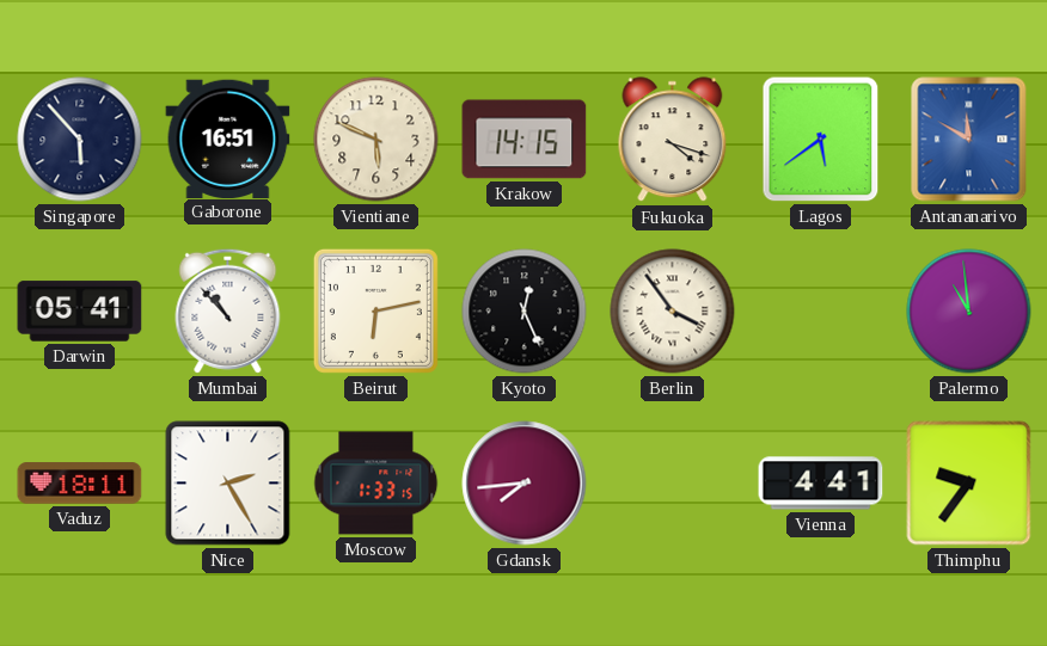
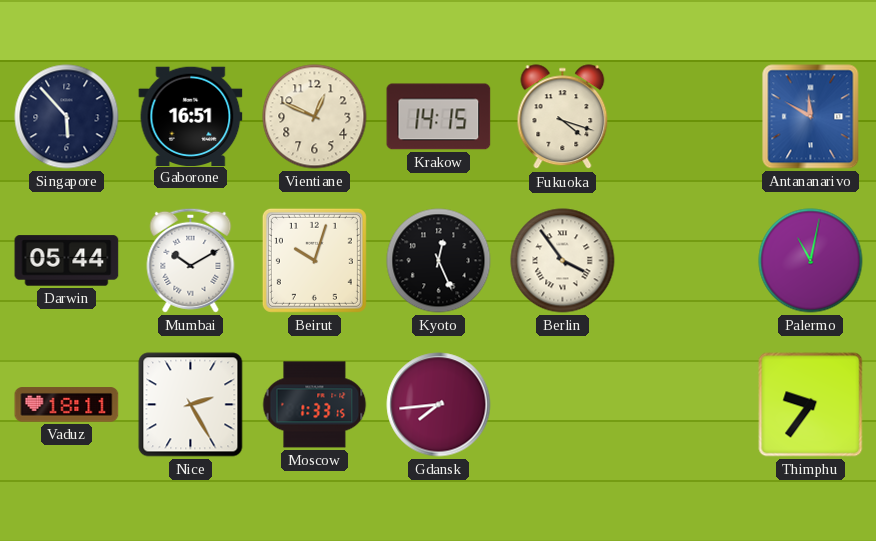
Vientiane: 5:49 -> 12:49
Lagos: 5:39 -> none
Darwin: 05:41 -> 05:44
Mumbai: 10:53 -> 10:10
Beirut: 6:13 -> 10:03
Palermo: 10:59 -> 11:02
Vienna: 4:41 -> none
